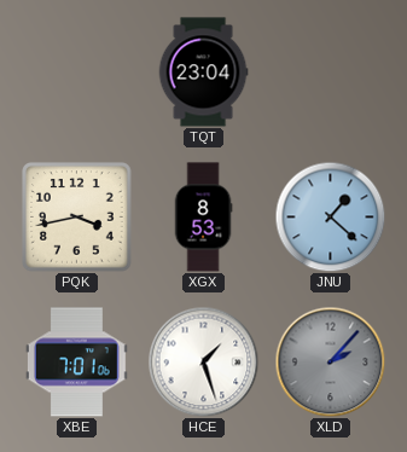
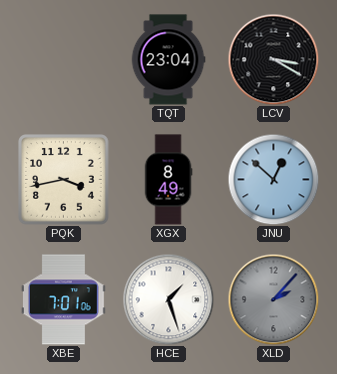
LCV: none -> 3:20
XGX: 8:53 -> 8:49
JNU: 1:22 -> 12:52
